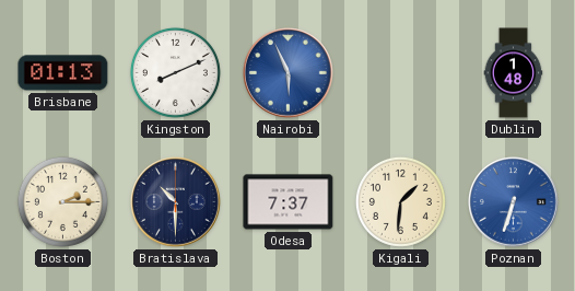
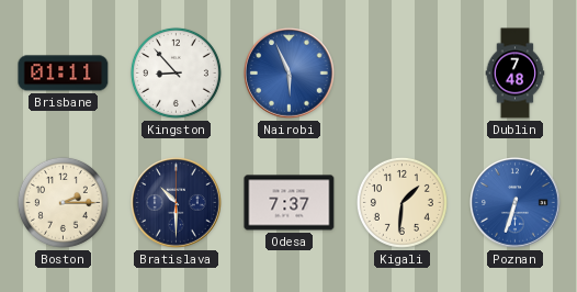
Brisbane: 01:13 -> 01:11
Kingston: 8:11 -> 8:53
Dublin: 1:48 -> 7:48
